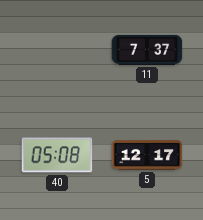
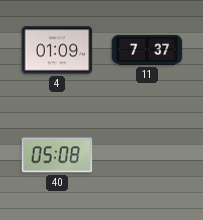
4: none -> 01:09
5: 12:17 -> none
